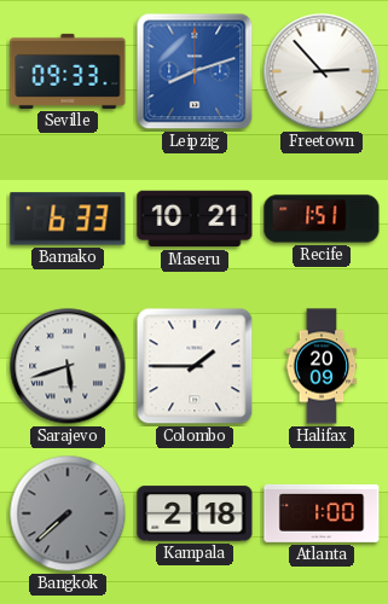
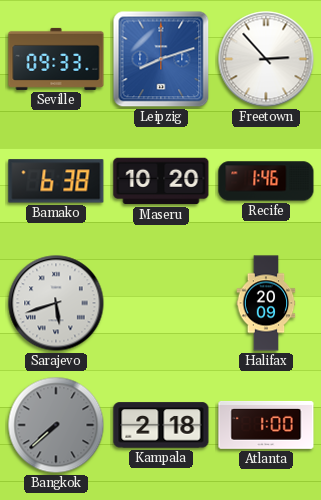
Bamako: 6:33 -> 6:38
Maseru: 10:21 -> 10:20
Recife: 1:51 -> 1:46
Colombo: 1:45 -> none
